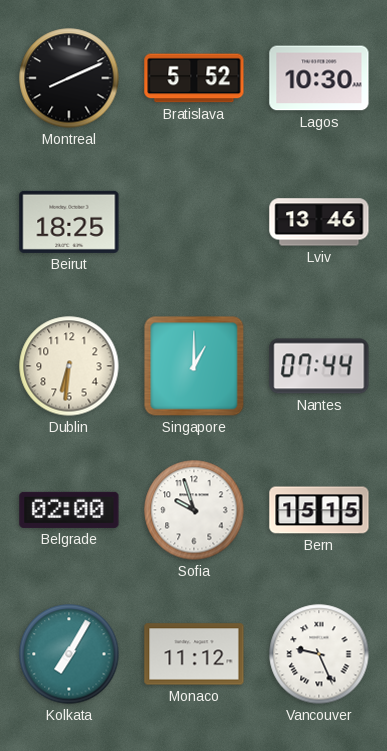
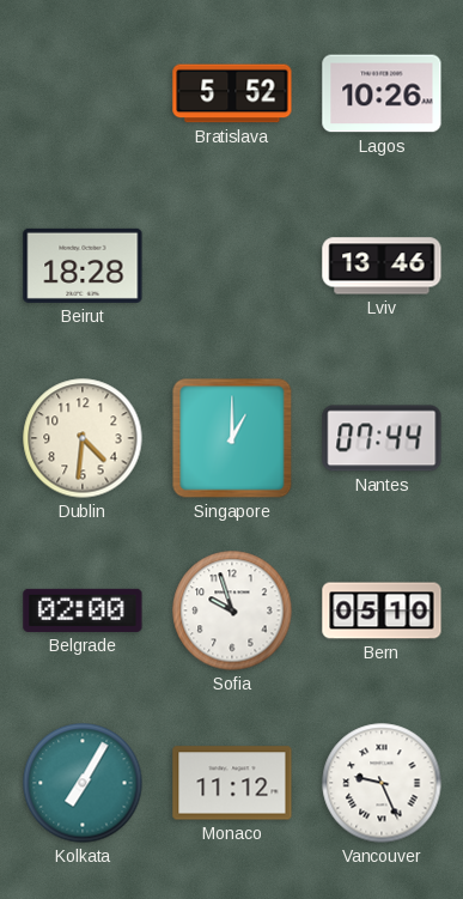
Montreal: 8:11 -> none
Lagos: 10:30 -> 10:26
Beirut: 18:25 -> 18:28
Dublin: 6:31 -> 4:31
Bern: 15:15 -> 05:10
